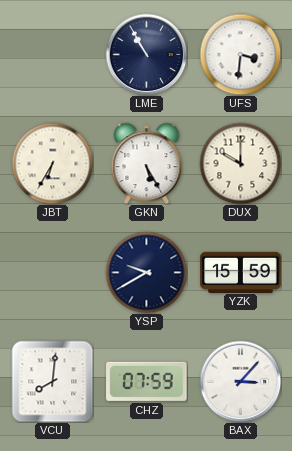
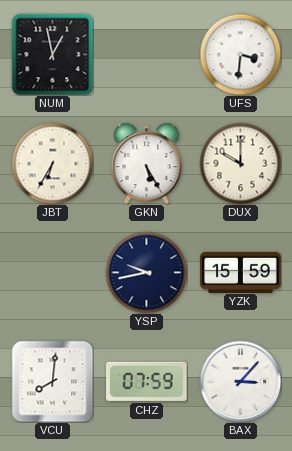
NUM: none -> 12:58
LME: 10:55 -> none
YSP: 9:40 -> 9:43
